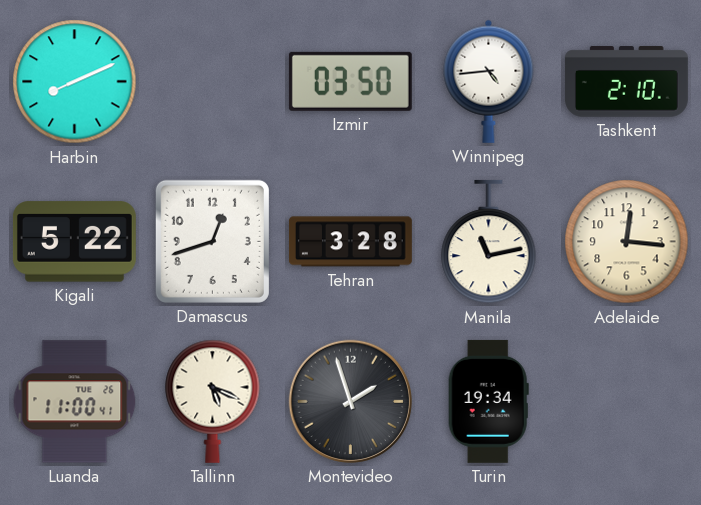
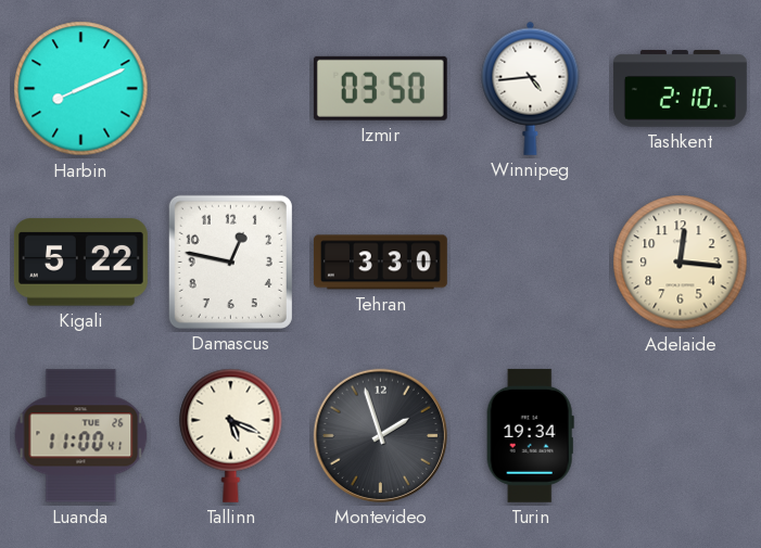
Damascus: 12:42 -> 12:47
Tehran: 3:28 -> 3:30
Manila: 11:13 -> none
